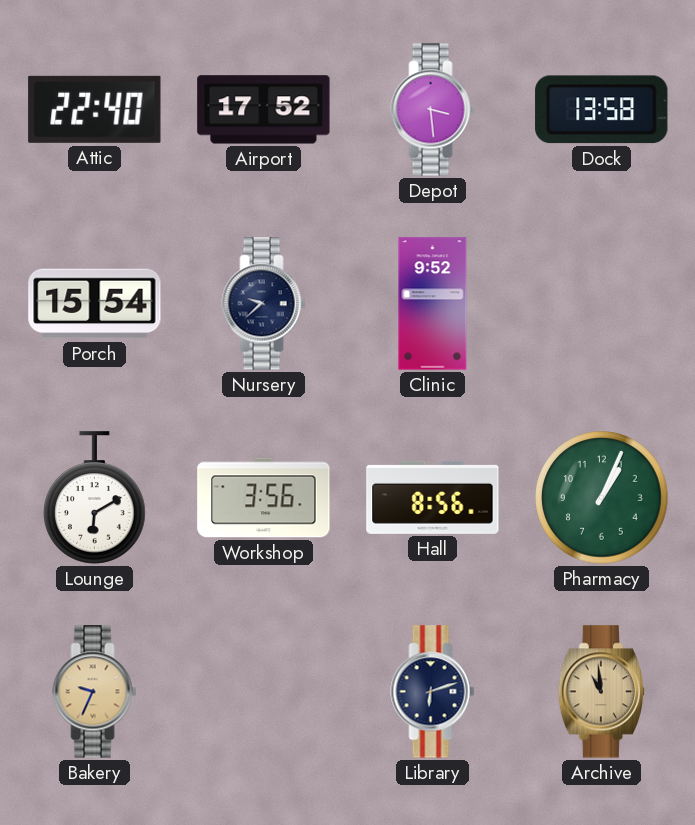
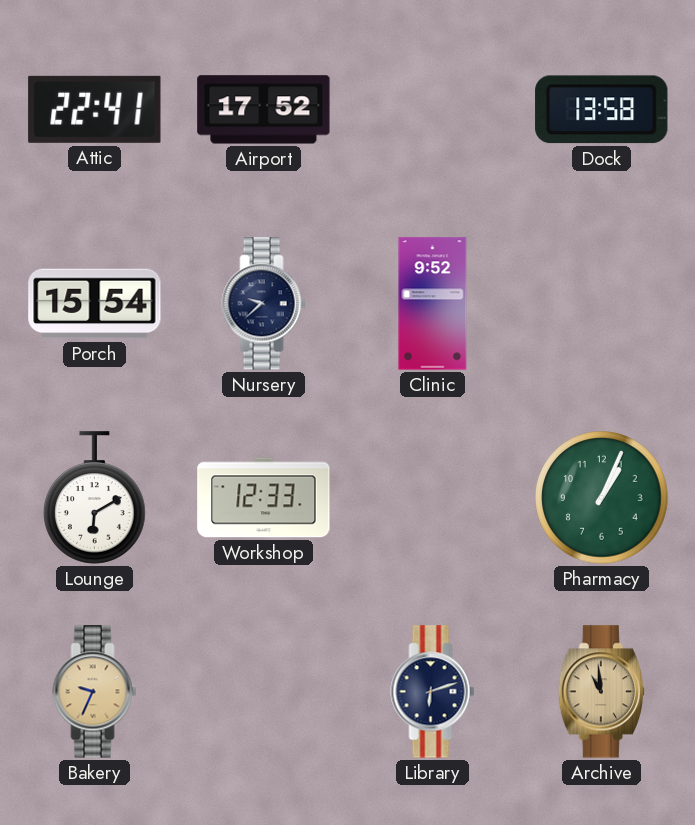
Attic: 22:40 -> 22:41
Depot: 3:29 -> none
Workshop: 3:56 -> 12:33
Hall: 8:56 -> none
